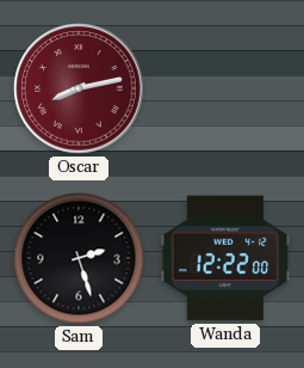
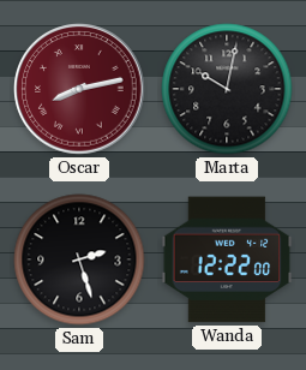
Marta: none -> 10:02
